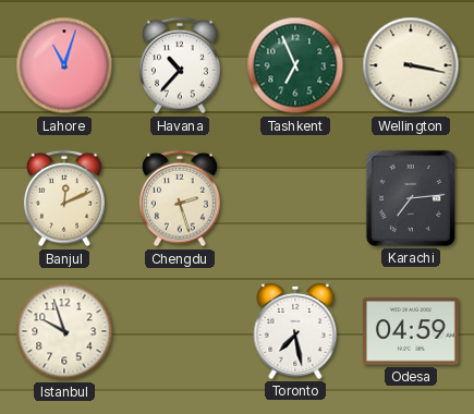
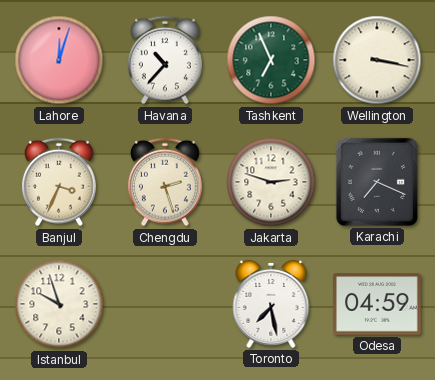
Lahore: 11:03 -> 12:03
Banjul: 12:11 -> 3:34
Jakarta: none -> 2:48
Karachi: 7:14 -> 7:19
